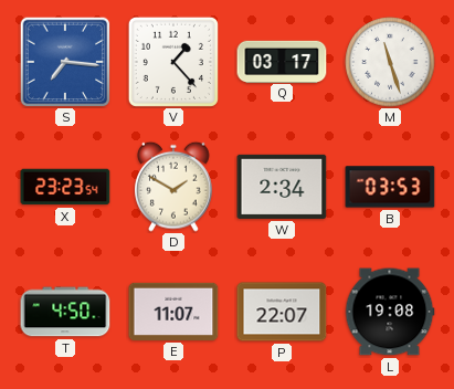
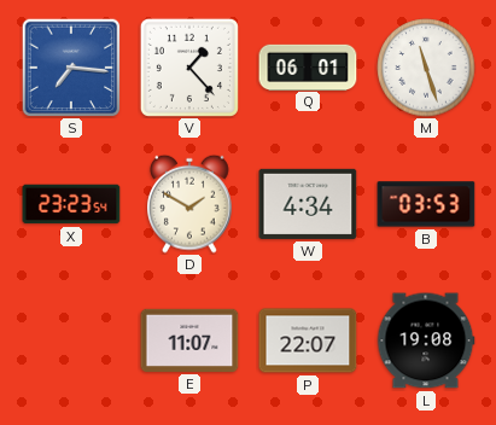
Q: 03:17 -> 06:01
W: 2:34 -> 4:34
T: 4:50 -> none
